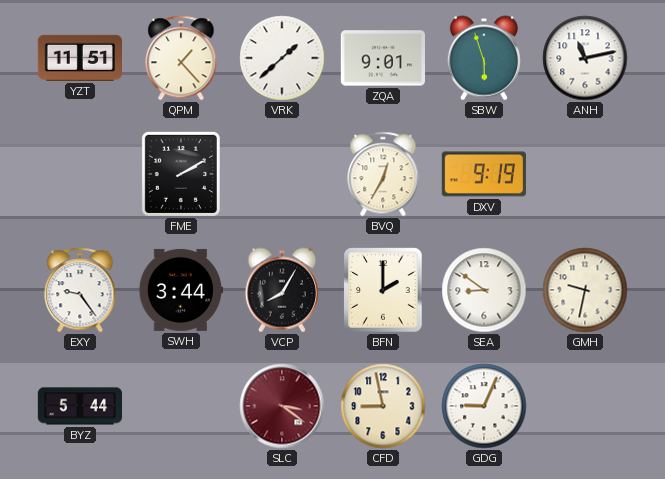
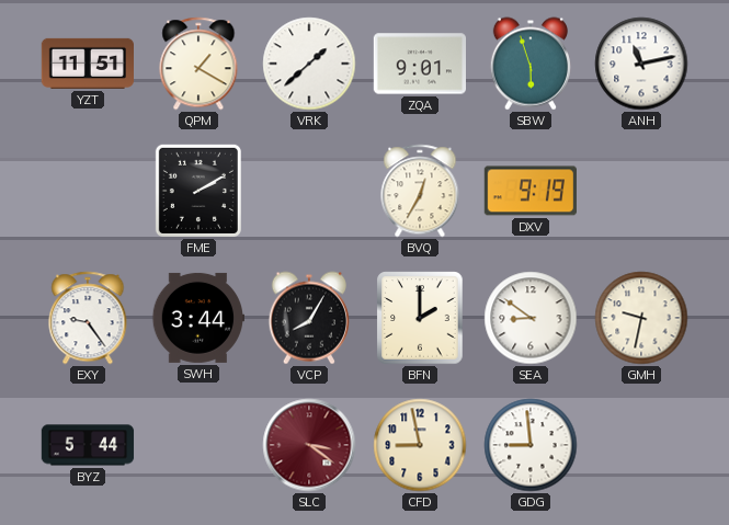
QPM: 1:23 -> 1:20
GDG: 9:04 -> 8:59
